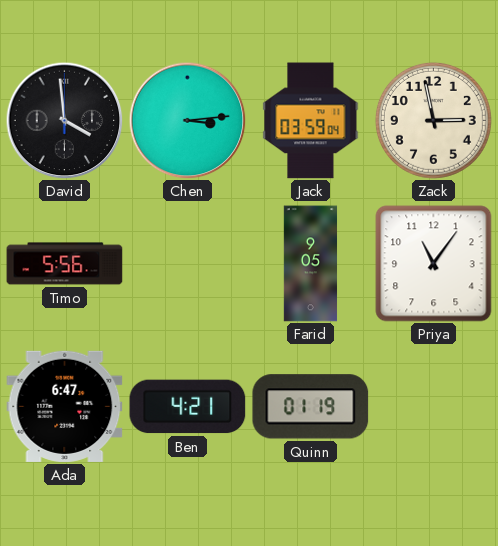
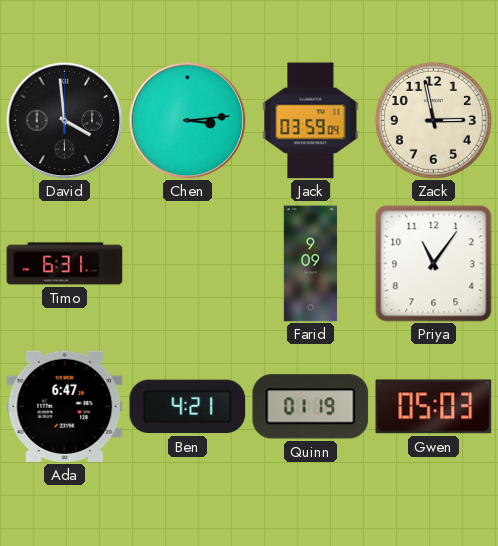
Timo: 5:56 -> 6:31
Farid: 9:05 -> 9:09
Gwen: none -> 05:03
